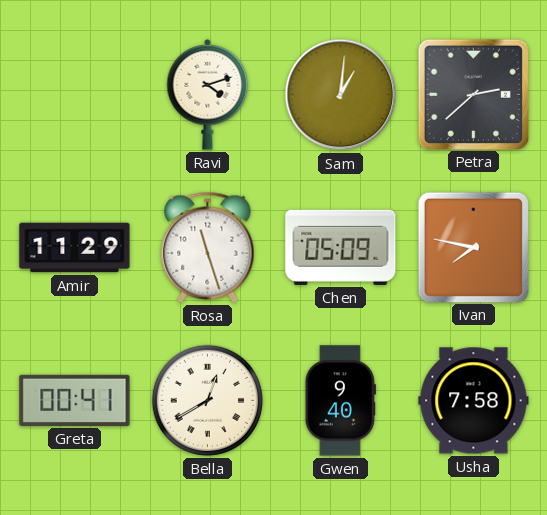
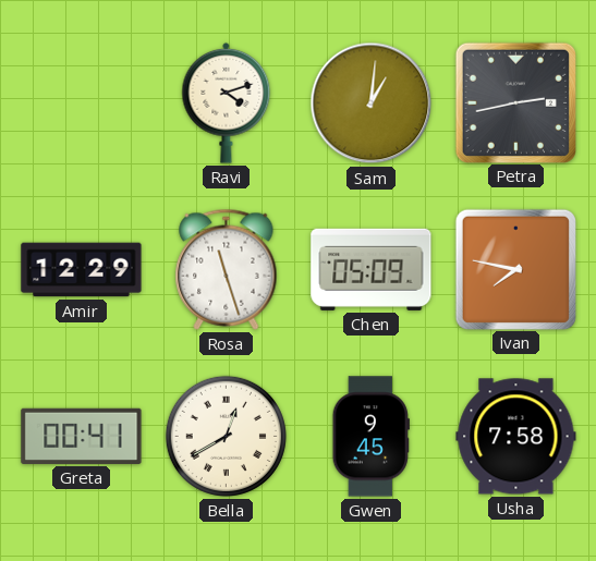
Petra: 2:38 -> 2:43
Amir: 11:29 -> 12:29
Gwen: 9:40 -> 9:45
